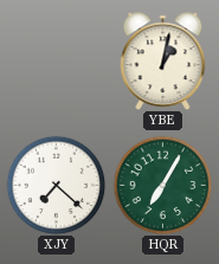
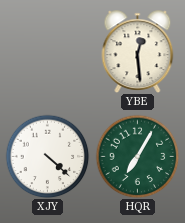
YBE: 1:02 -> 12:29
XJY: 7:22 -> 4:22
